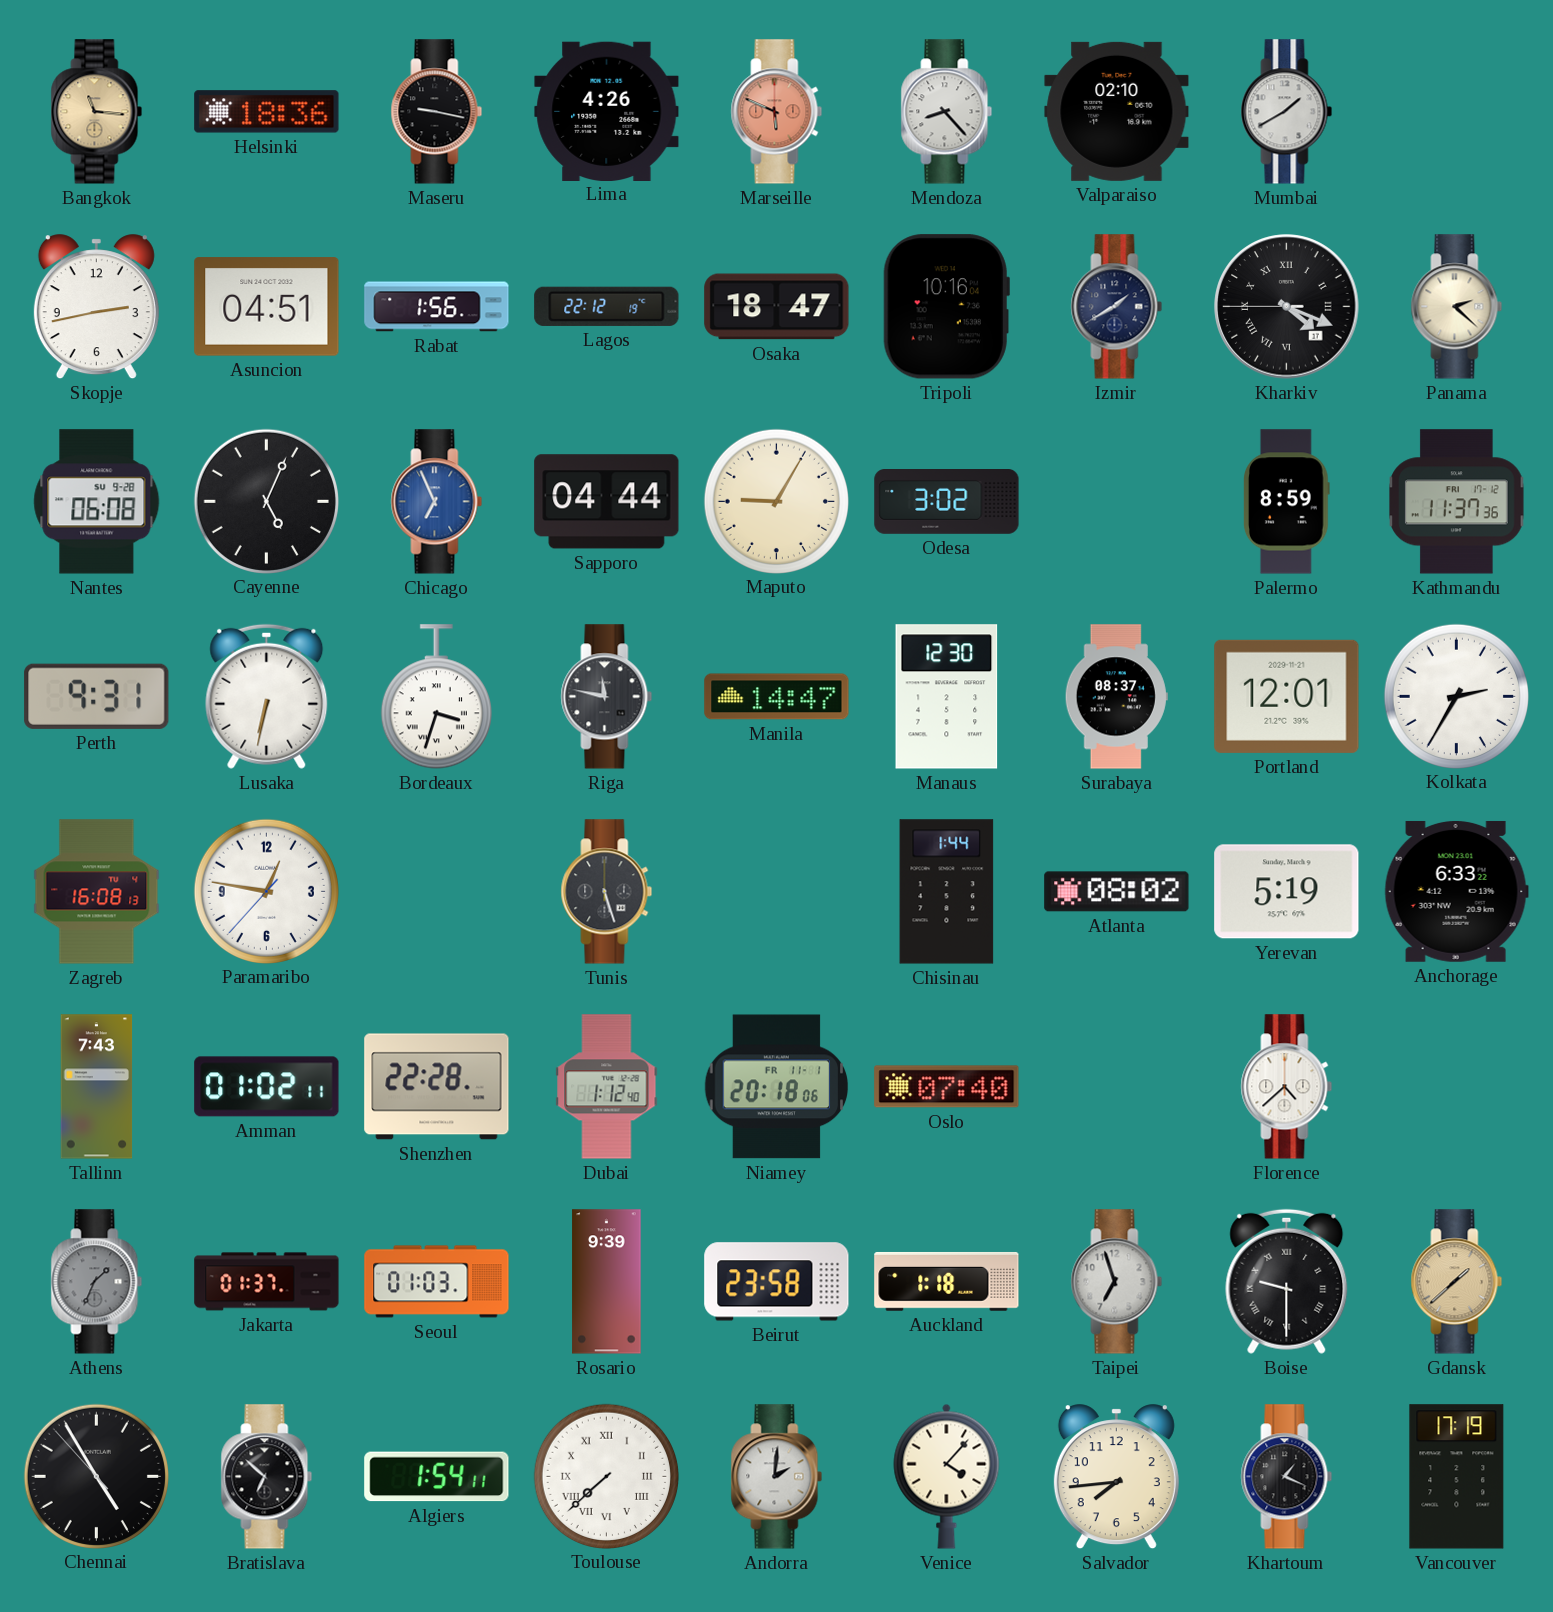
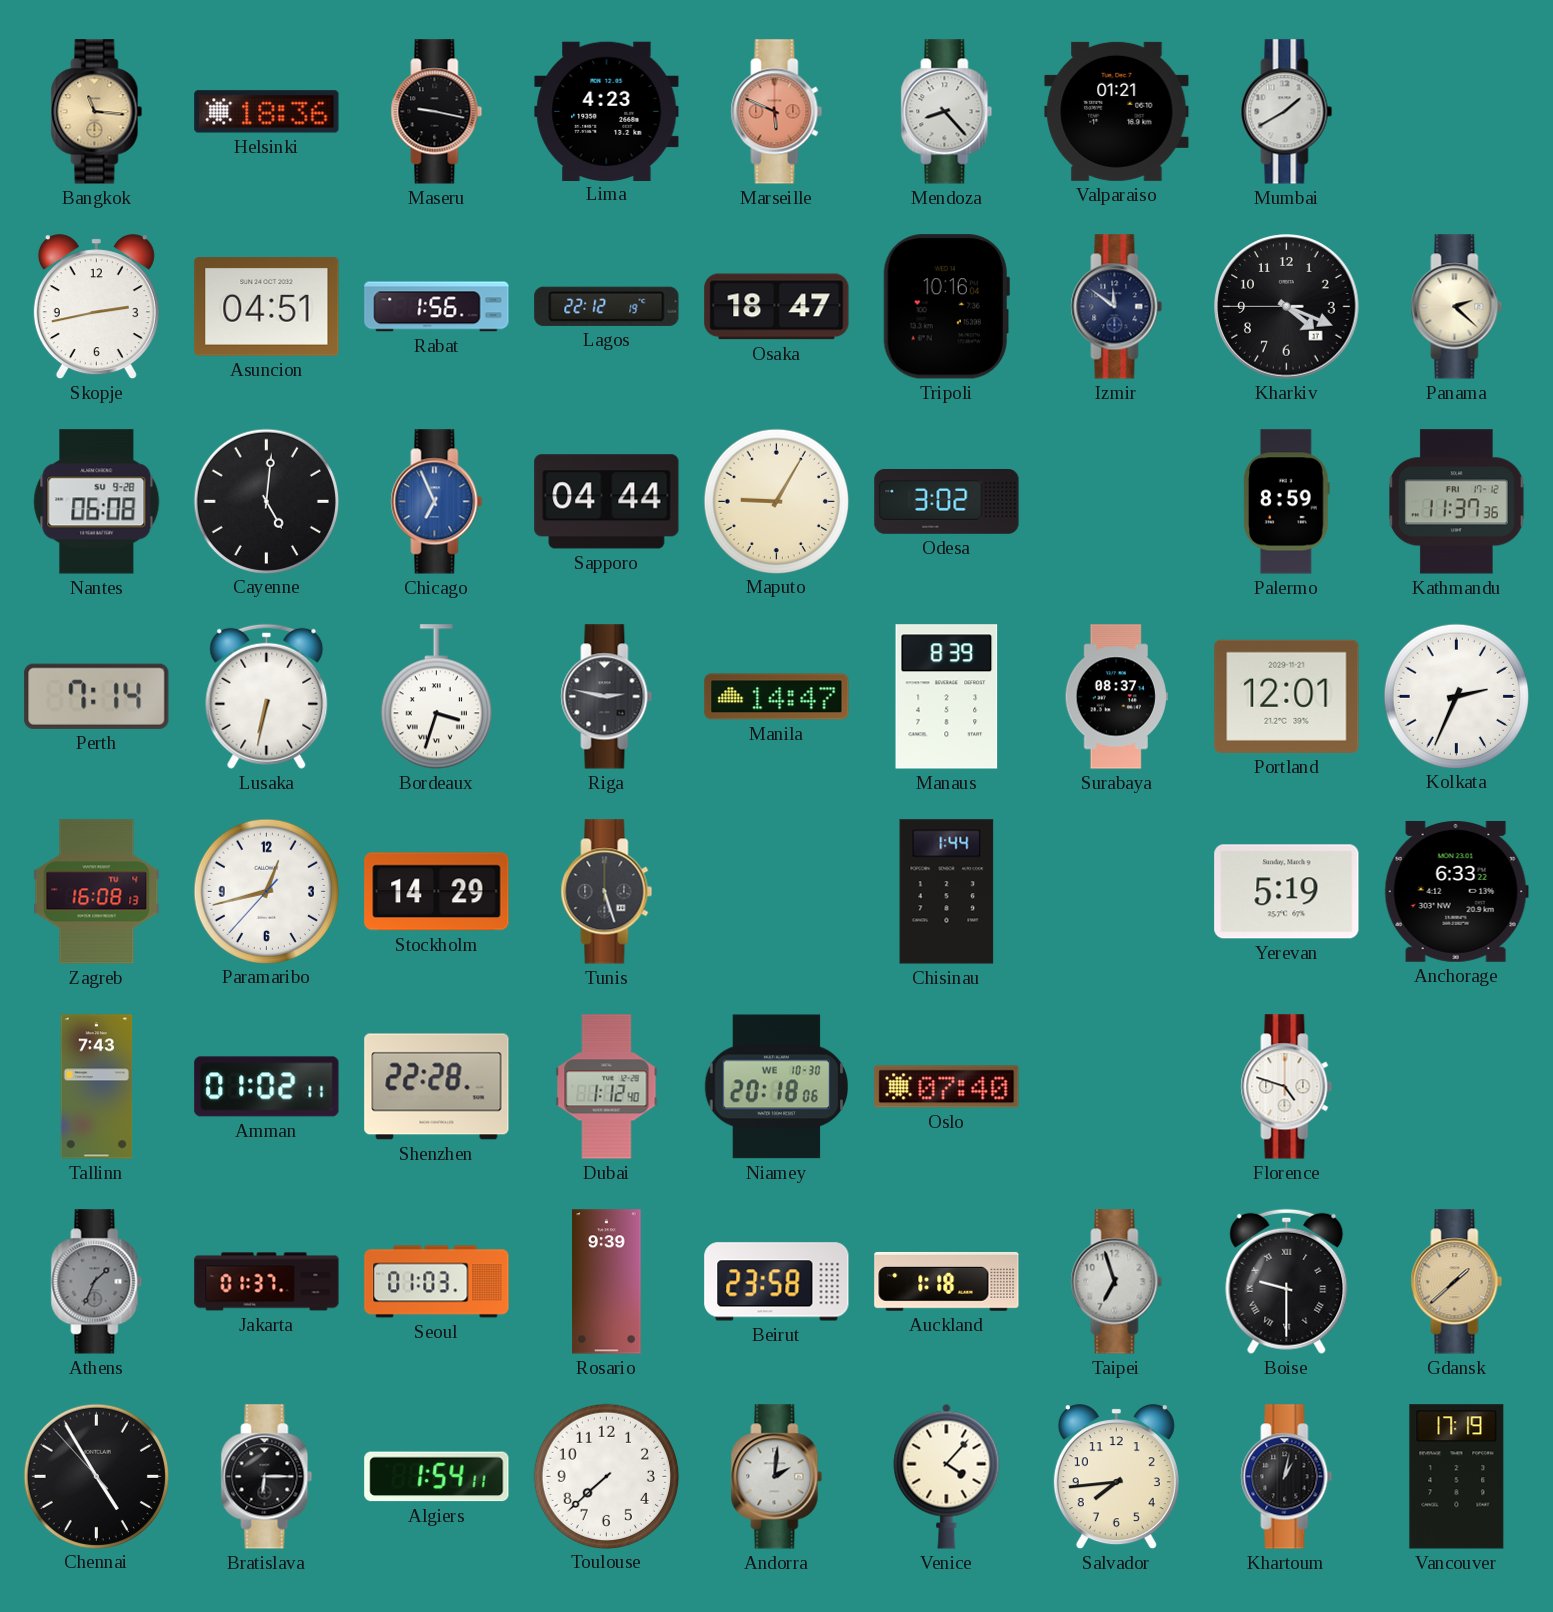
Lima: 4:26 -> 4:23
Valparaiso: 02:10 -> 01:21
Izmir: 1:40 -> 11:51
Kharkiv numerals: Roman -> Arabic
Cayenne: 5:04 -> 5:01
Perth: 9:31 -> 7:14
Riga: 11:47 -> 2:47
Manaus: 12:30 -> 8:39
Kolkata: 2:35 -> 2:34
Paramaribo: 12:46 -> 12:42
Stockholm: none -> 14:29
Atlanta: 08:02 -> none
Niamey date: FR 11-1 -> WE 10-30
Florence: 4:38 -> 4:48
Bratislava: 6:52 -> 6:15
Toulouse numerals: Roman -> Arabic
Khartoum: 1:19 -> 1:02
